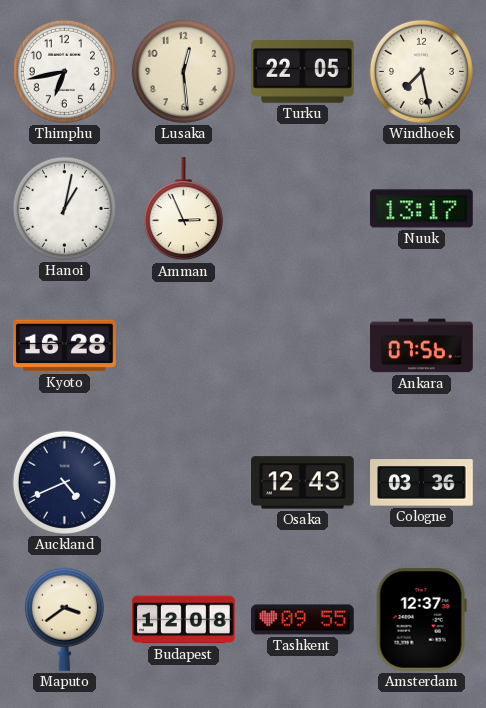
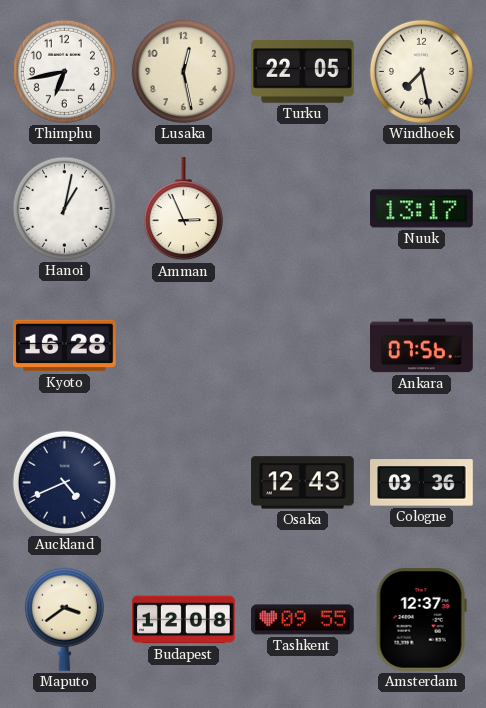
Lusaka: 12:29 -> 12:28
